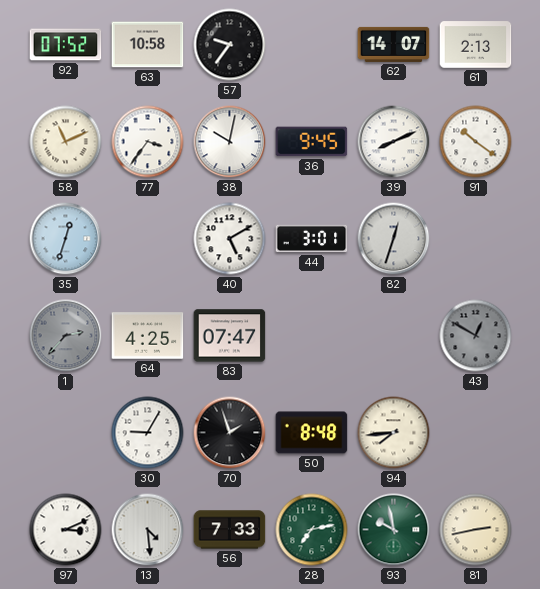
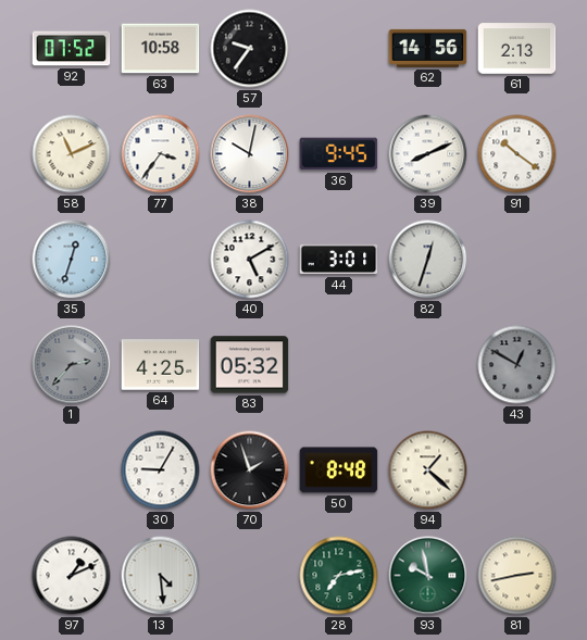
62: 14:07 -> 14:56
83: 07:47 -> 05:32
94: 7:44 -> 1:22
97: 3:11 -> 1:11
56: 7:33 -> none
